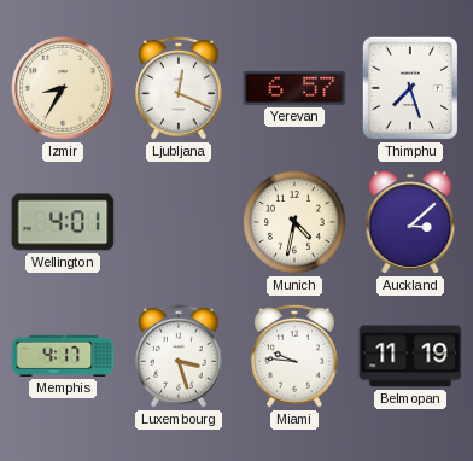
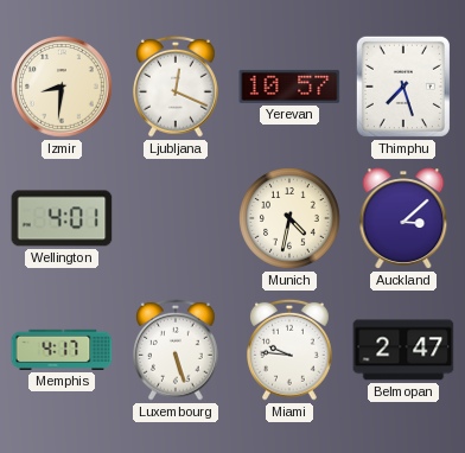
Izmir: 8:35 -> 8:31
Yerevan: 6:57 -> 10:57
Luxembourg: 3:27 -> 5:27
Belmopan: 11:19 -> 2:47
